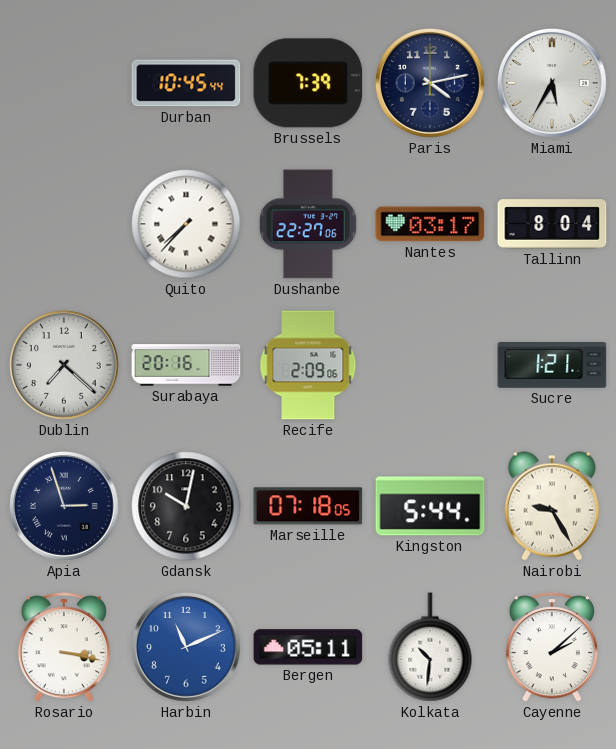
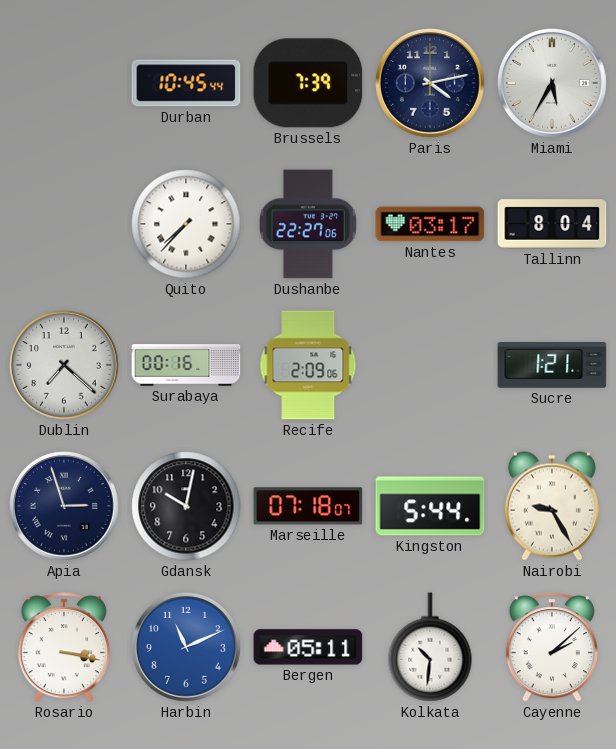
Surabaya: 20:16 -> 00:16
Marseille: 07:18:05 -> 07:18:07
